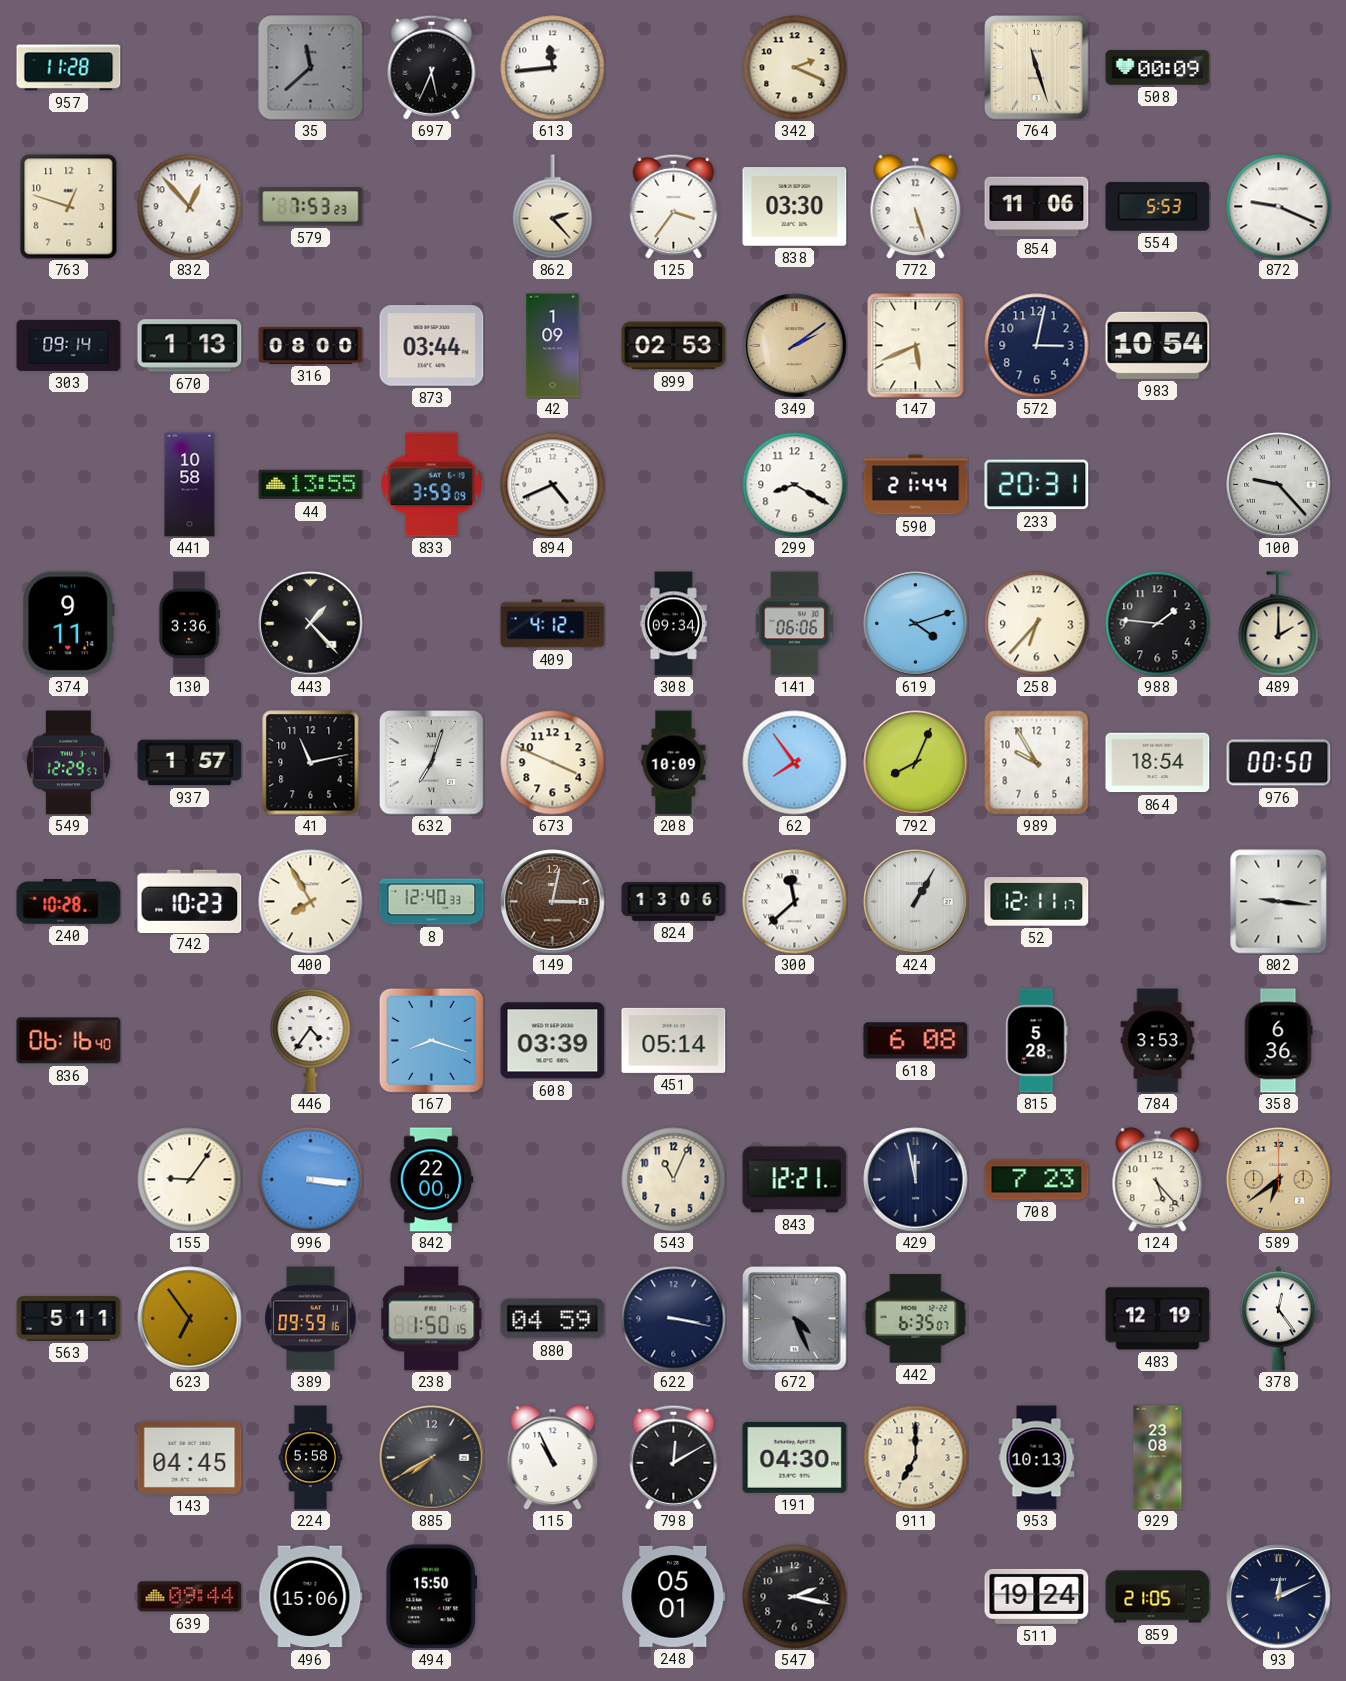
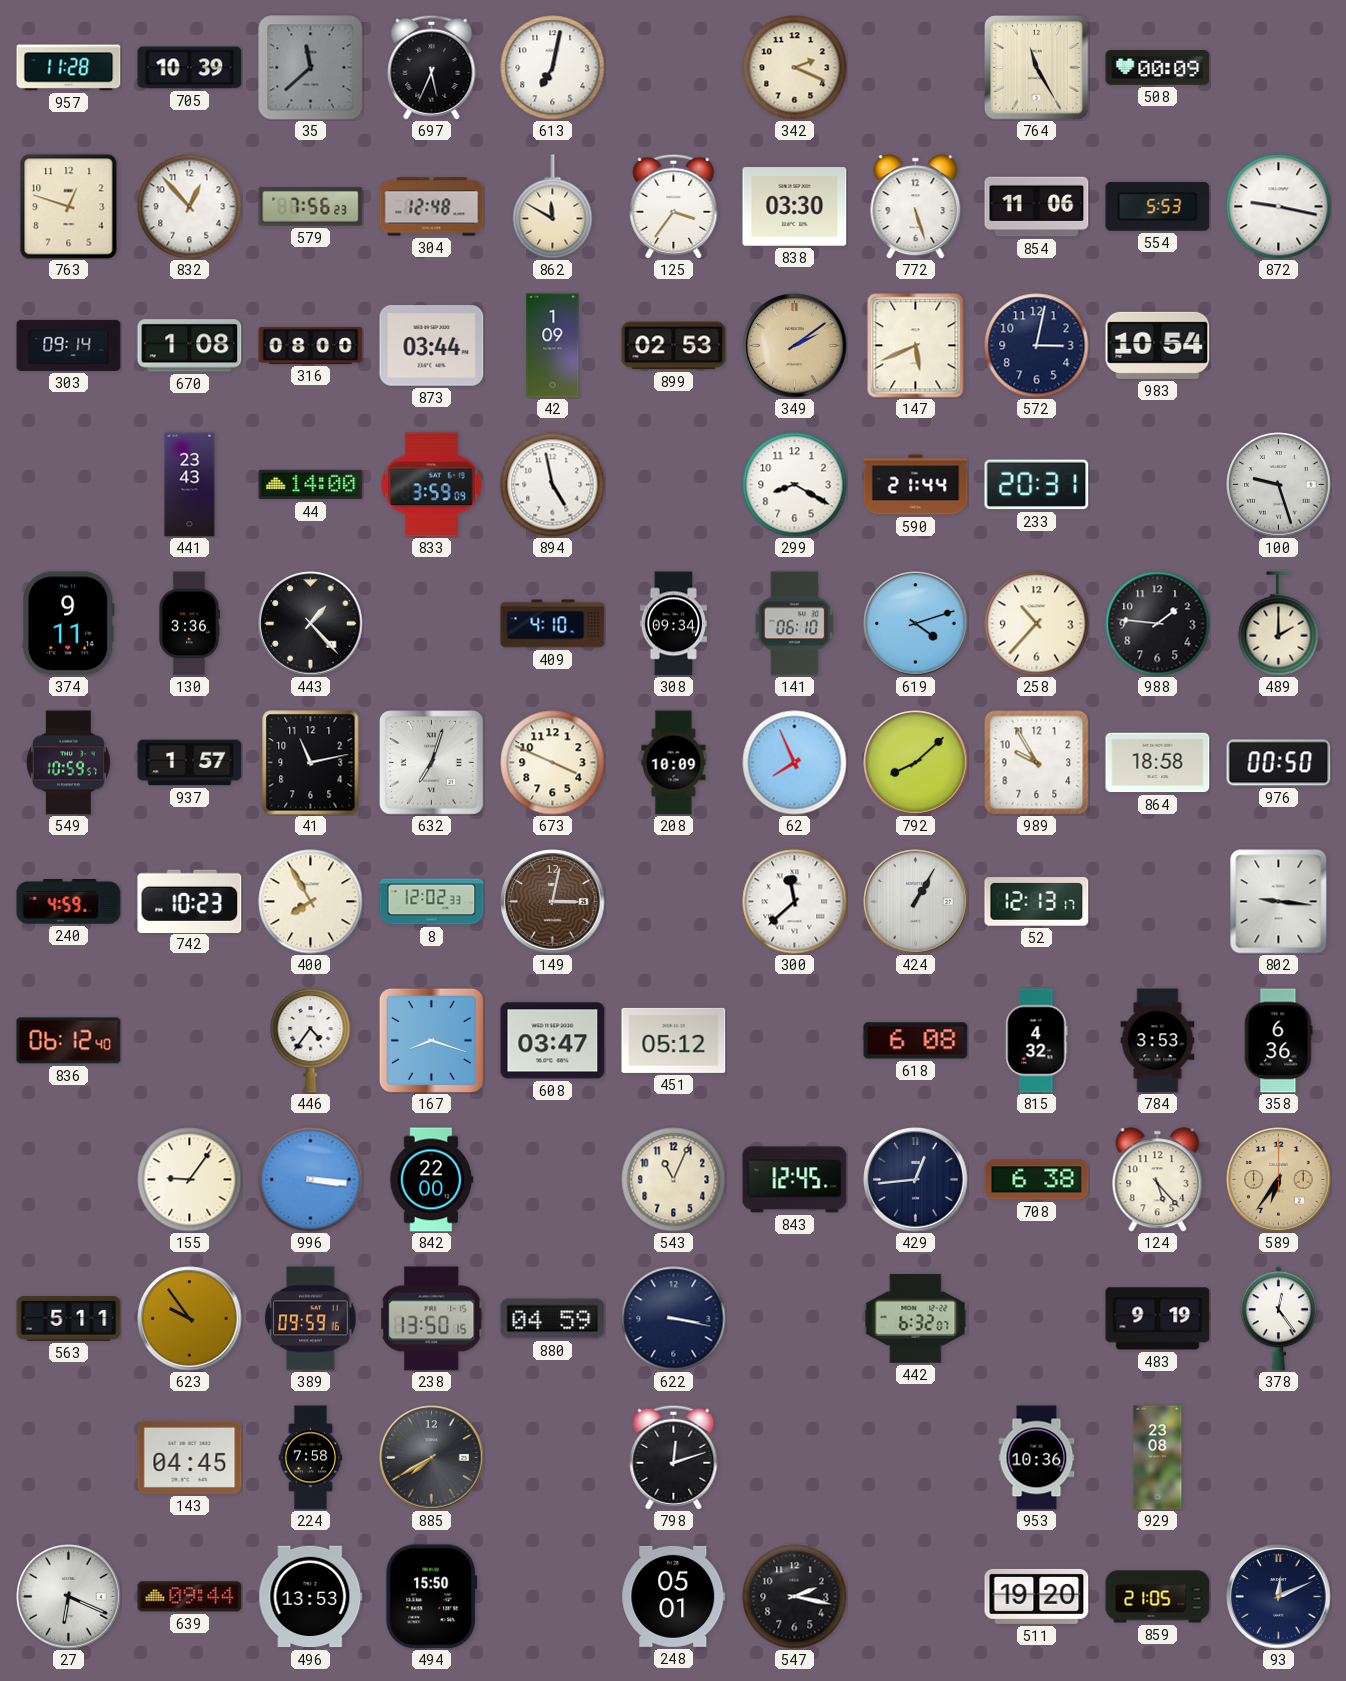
705: none -> 10:39
613: 11:44 -> 7:02
764: 11:27 -> 11:25
579: 7:53 -> 7:56
304: none -> 12:48
862: 2:23 -> 11:50
872: 9:19 -> 9:17
670: 1:13 -> 1:08
441: 10:58 -> 23:43
44: 13:55 -> 14:00
894: 4:41 -> 4:58
100: 9:23 -> 9:27
409: 4:12 -> 4:10
141: 06:06 -> 06:10
258: 6:37 -> 10:37
549: 12:29 -> 10:59
62: 7:54 -> 7:56
792: 8:04 -> 8:08
864: 18:54 -> 18:58
240: 10:28 -> 4:59
8: 12:40 -> 12:02
824: 13:06 -> none
52: 12:11 -> 12:13
836: 06:16 -> 06:12
608: 03:39 -> 03:47
451: 05:14 -> 05:12
815: 5:28 -> 4:32
843: 12:21 -> 12:45
429: 11:58 -> 12:44
708: 7:23 -> 6:38
589: 6:39 -> 6:36
623: 6:54 -> 9:54
238: 1:50 -> 13:50
672: 4:26 -> none
442: 6:35 -> 6:32
483: 12:19 -> 9:19
224: 5:58 -> 7:58
115: 10:56 -> none
798: 12:10 -> 12:12
191: 04:30 -> none
911: 7:00 -> none
953: 10:13 -> 10:36
27: none -> 6:19
496: 15:06 -> 13:53
511: 19:24 -> 19:20
